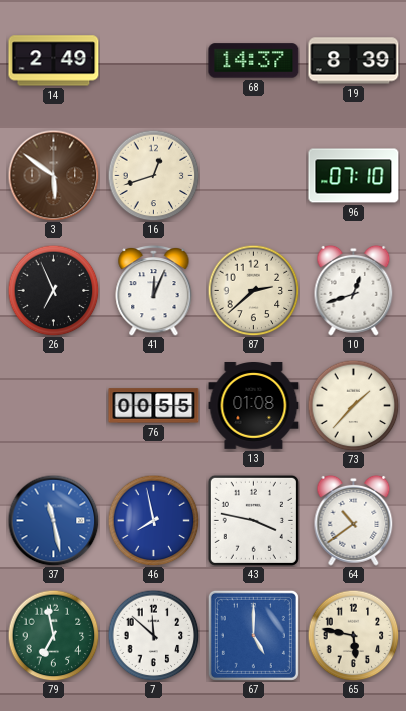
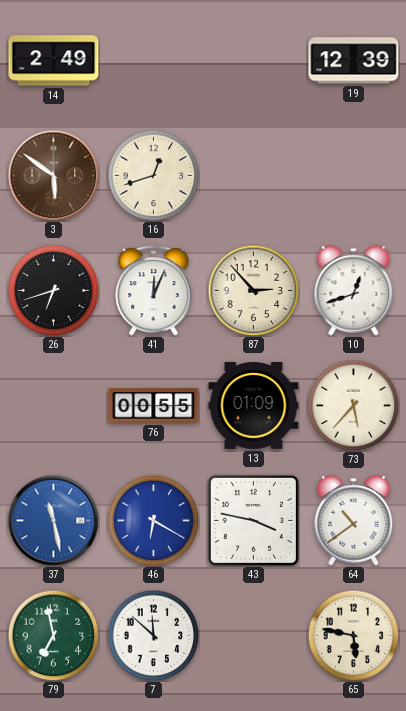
68: 14:37 -> none
19: 8:39 -> 12:39
96: 07:10 -> none
26: 6:56 -> 6:42
87: 2:38 -> 2:53
13: 01:08 -> 01:09
73: 1:37 -> 5:37
46: 7:58 -> 6:20
67: 5:00 -> none
